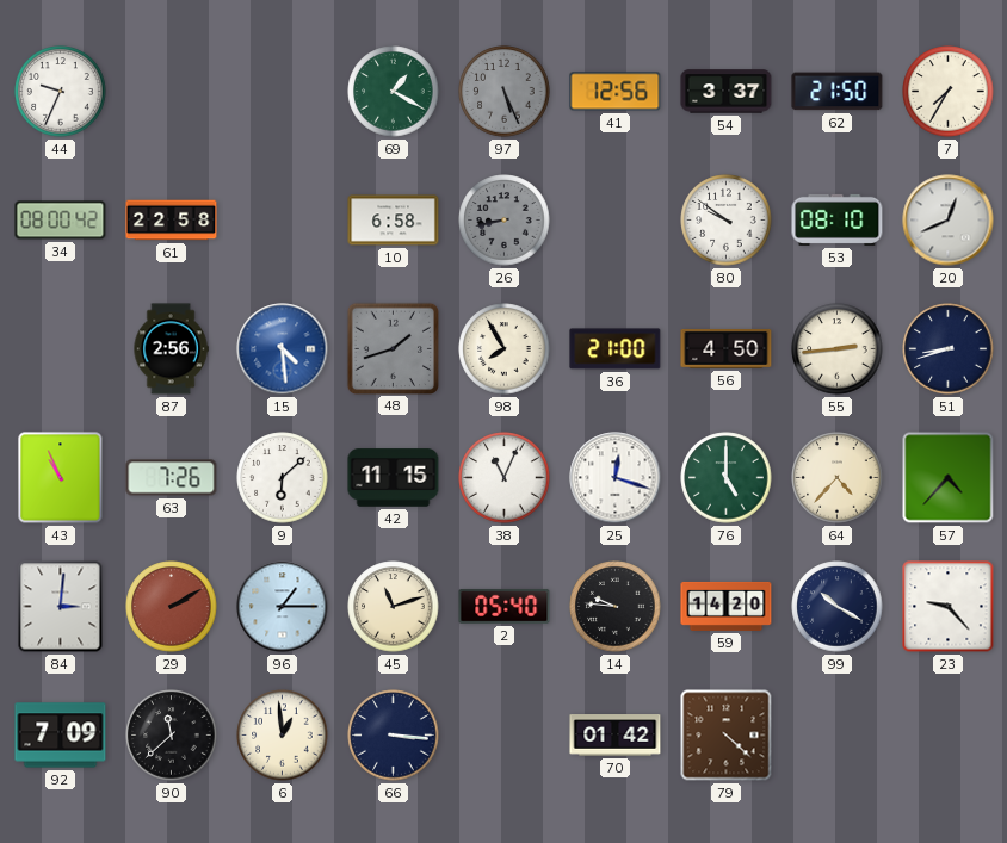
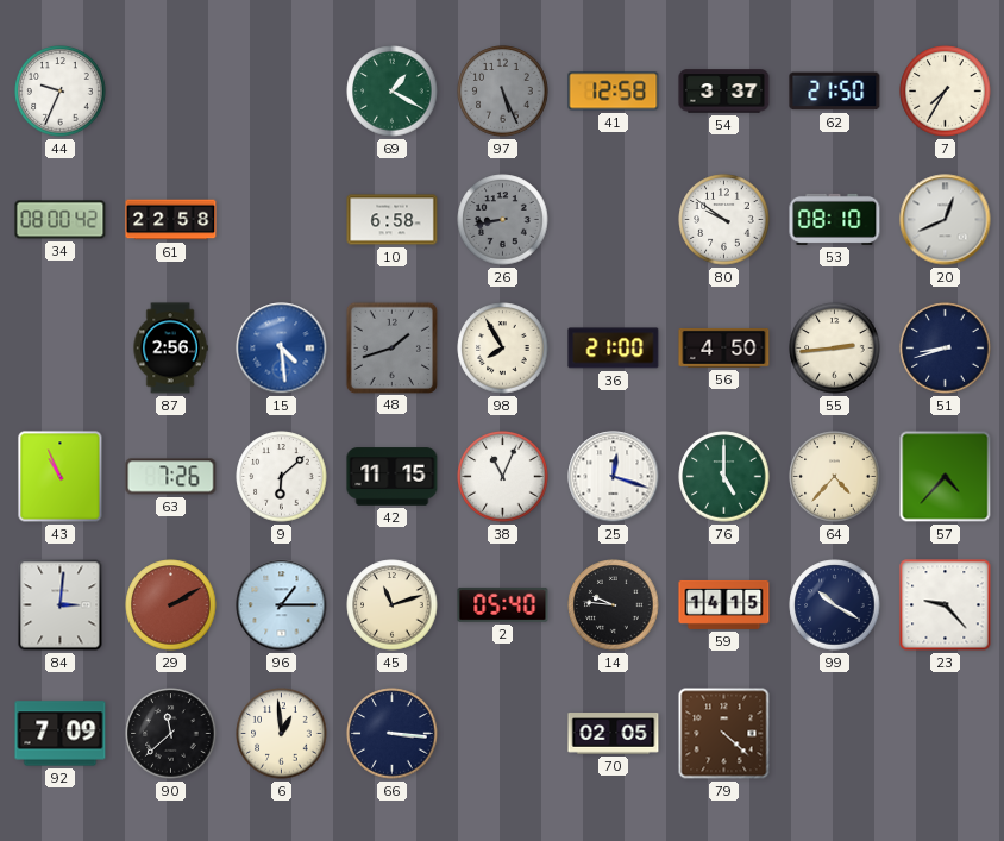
41: 12:56 -> 12:58
59: 14:20 -> 14:15
70: 01:42 -> 02:05
